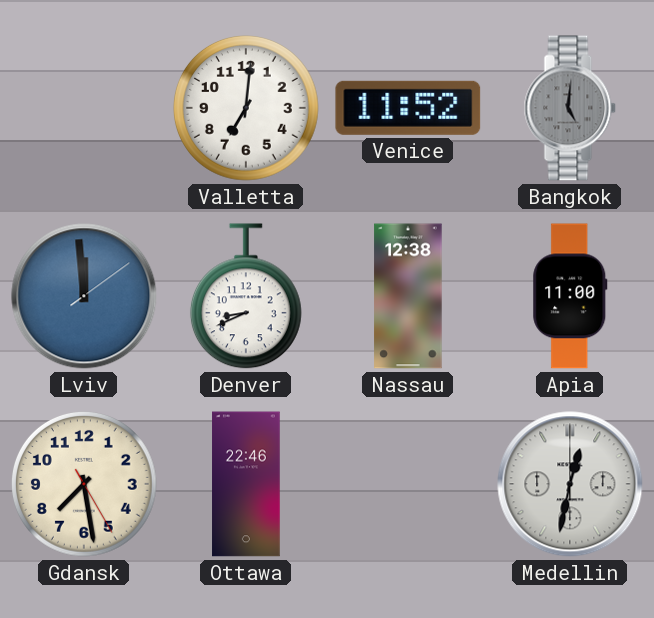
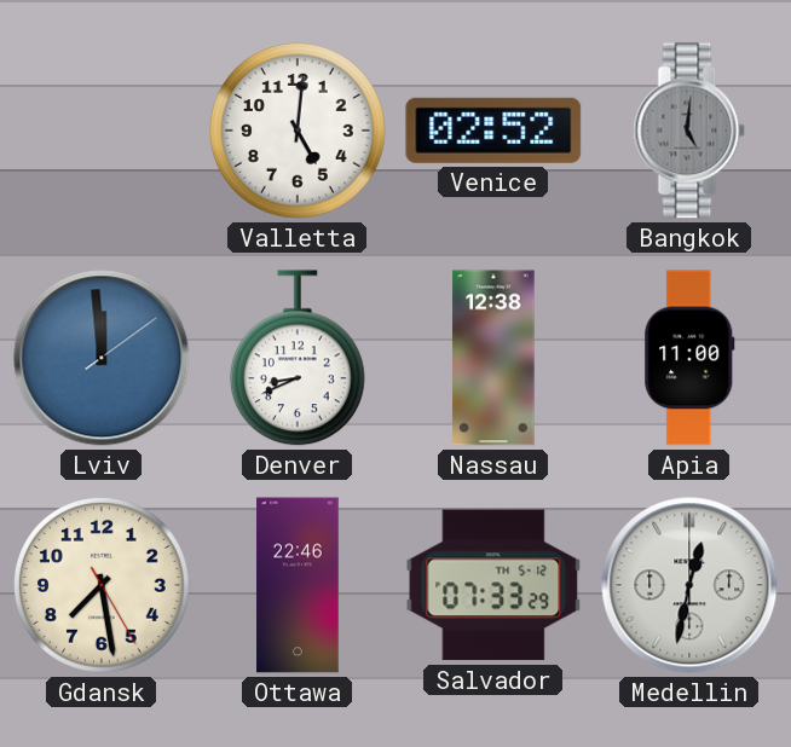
Valletta: 7:01 -> 5:01
Venice: 11:52 -> 02:52
Salvador: none -> 07:33
